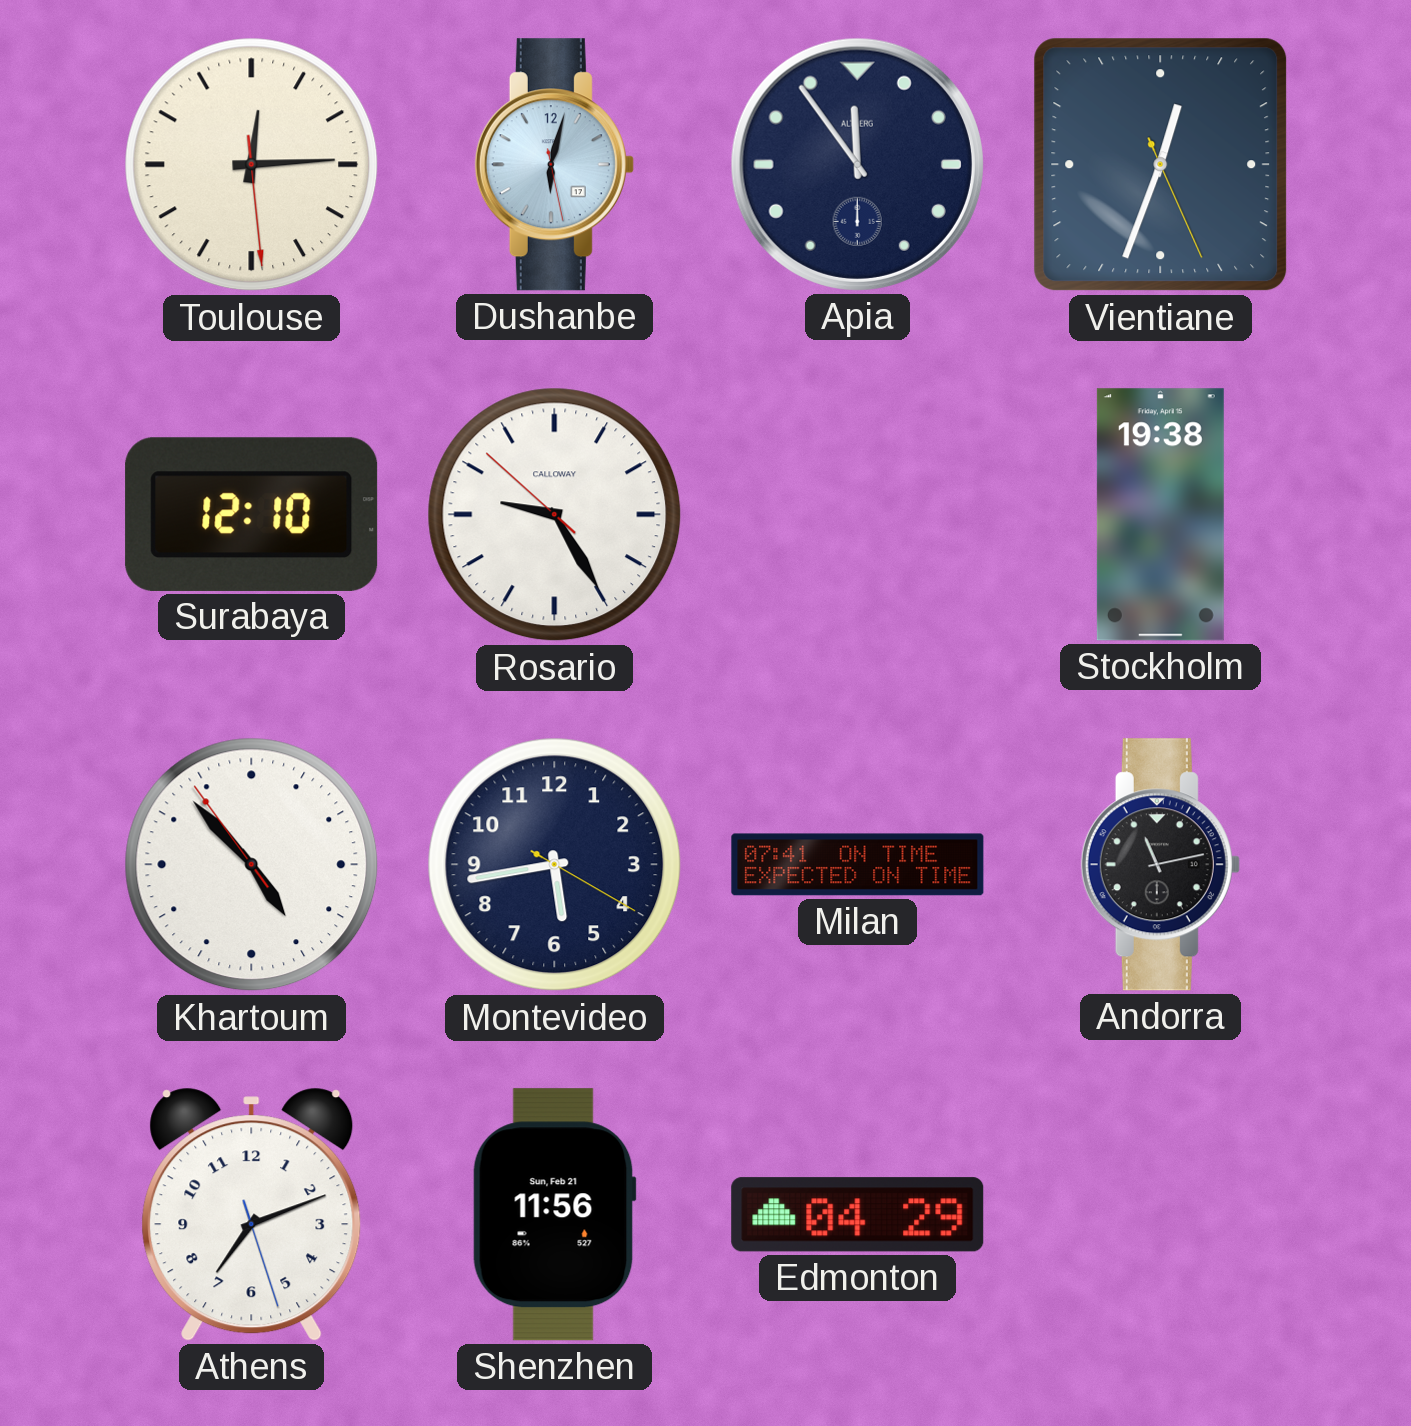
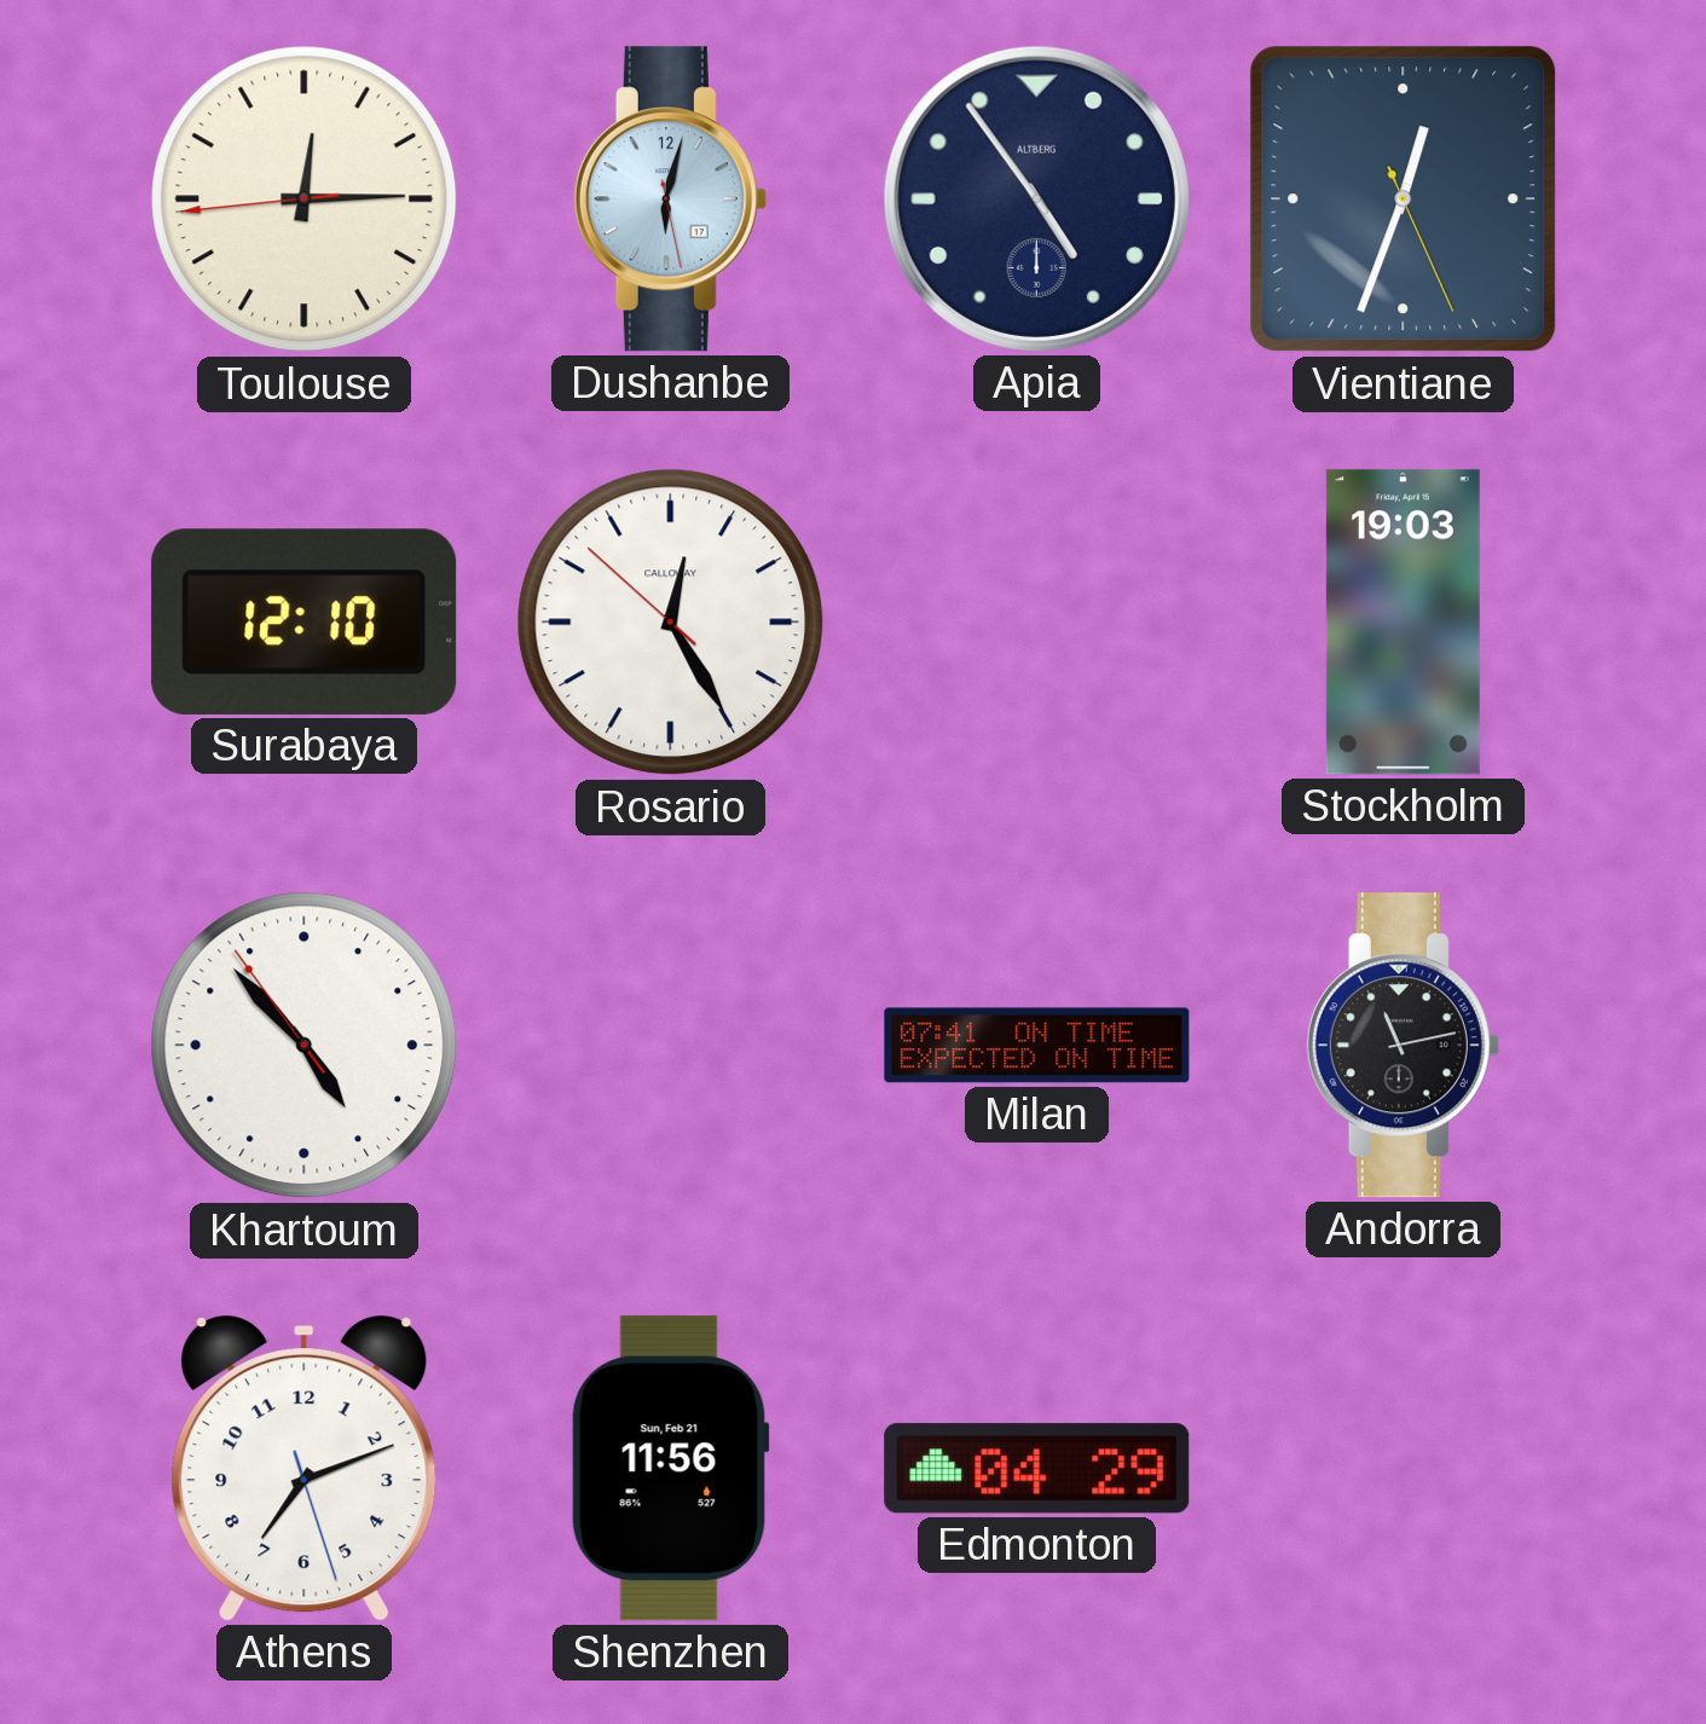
Toulouse: 12:14:29 -> 12:14:44
Apia: 11:54 -> 4:54
Rosario: 9:24 -> 12:24
Stockholm: 19:38 -> 19:03
Montevideo: 5:43 -> none
